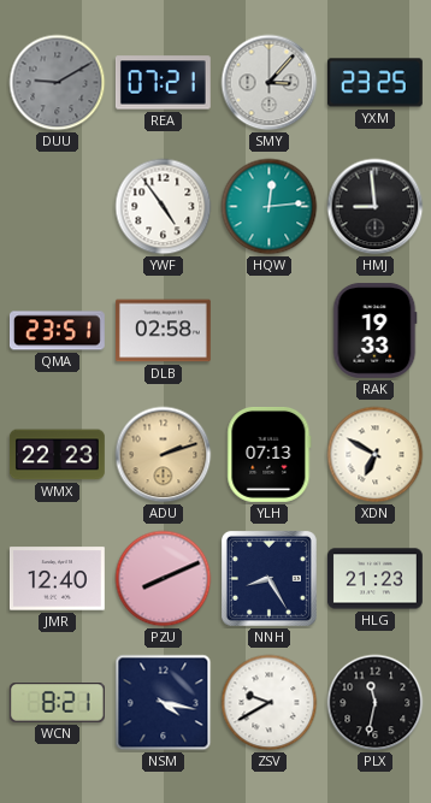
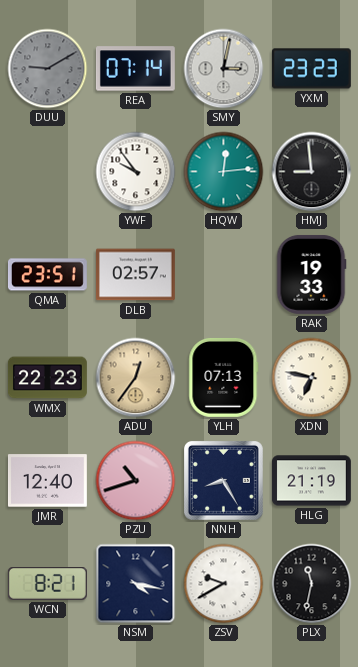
REA: 07:21 -> 07:14
SMY: 3:07 -> 3:02
YXM: 23:25 -> 23:23
YWF: 4:54 -> 9:54
DLB: 02:58 -> 02:57
ADU: 2:12 -> 12:36
XDN: 6:50 -> 6:47
PZU: 8:11 -> 10:42
HLG: 21:23 -> 21:19
